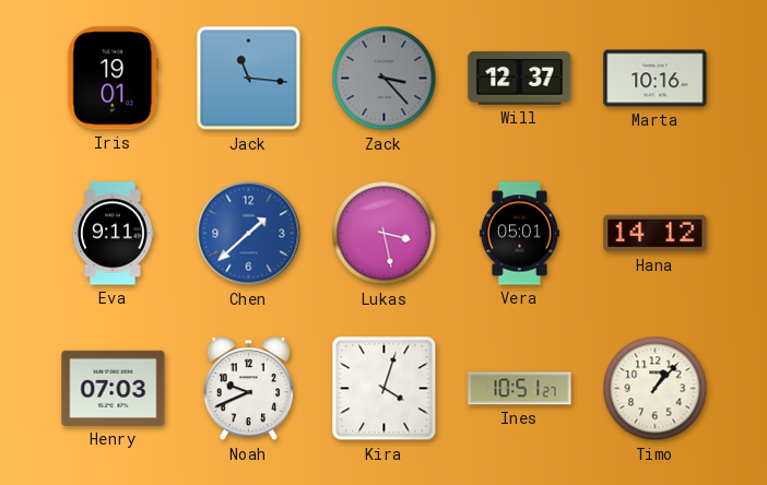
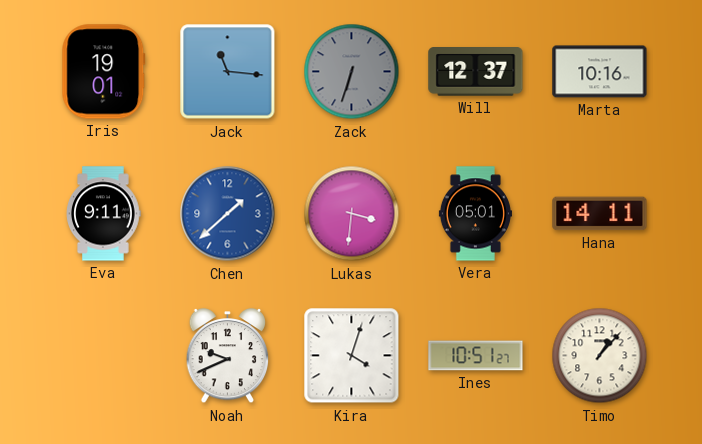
Zack: 3:23 -> 6:33
Lukas: 3:28 -> 3:31
Hana: 14:12 -> 14:11
Henry: 07:03 -> none
